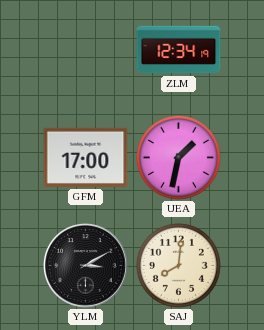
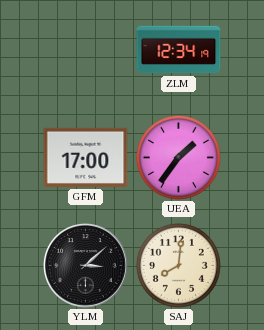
UEA: 1:32 -> 1:36
YLM: 3:10 -> 3:08
